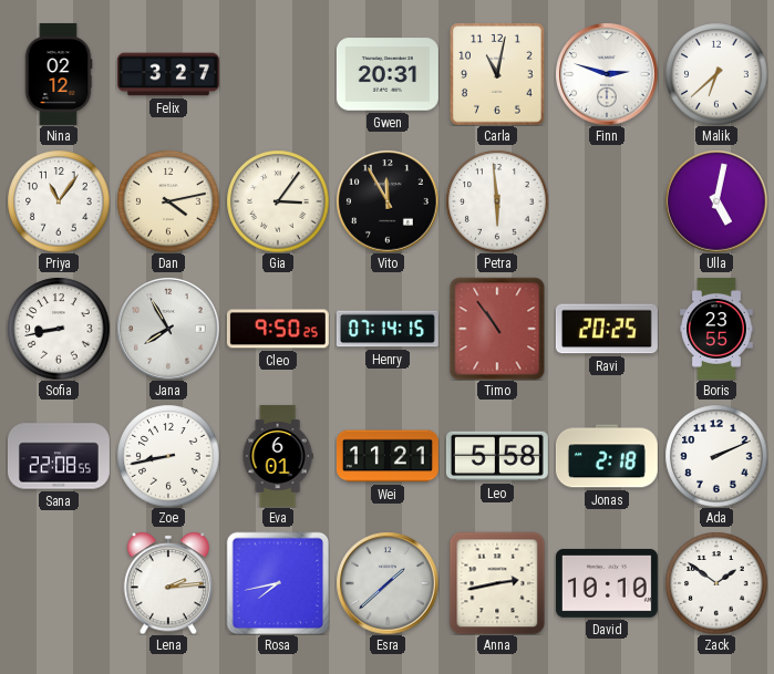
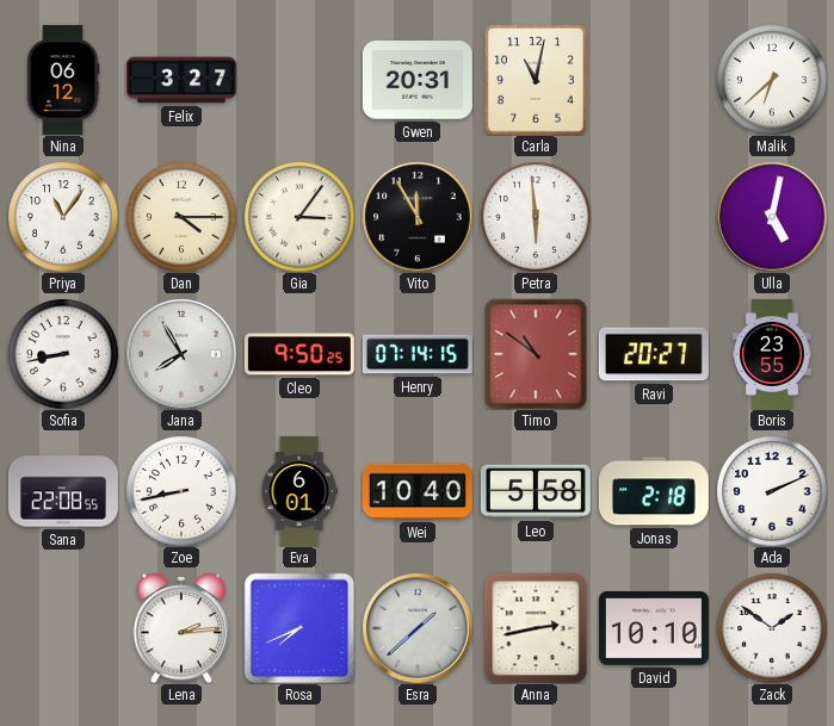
Nina: 02:12 -> 06:12
Finn: 2:48 -> none
Dan: 4:13 -> 4:15
Timo: 10:54 -> 10:51
Ravi: 20:25 -> 20:27
Wei: 11:21 -> 10:40
Rosa: 7:43 -> 7:41
